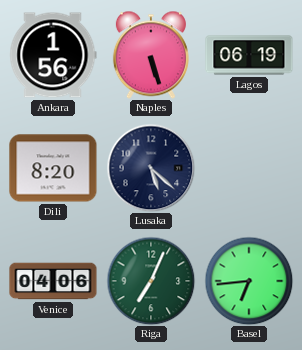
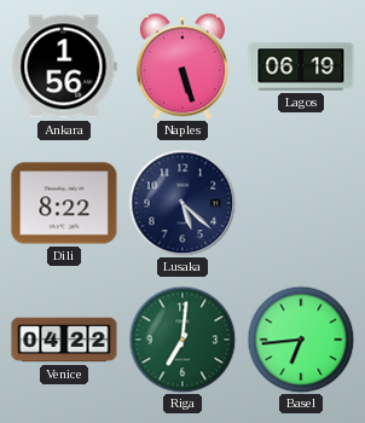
Dili: 8:20 -> 8:22
Venice: 04:06 -> 04:22
Riga: 7:04 -> 7:01
